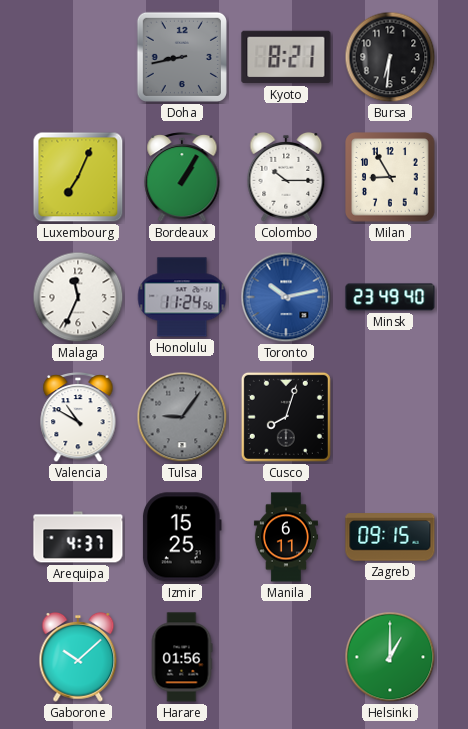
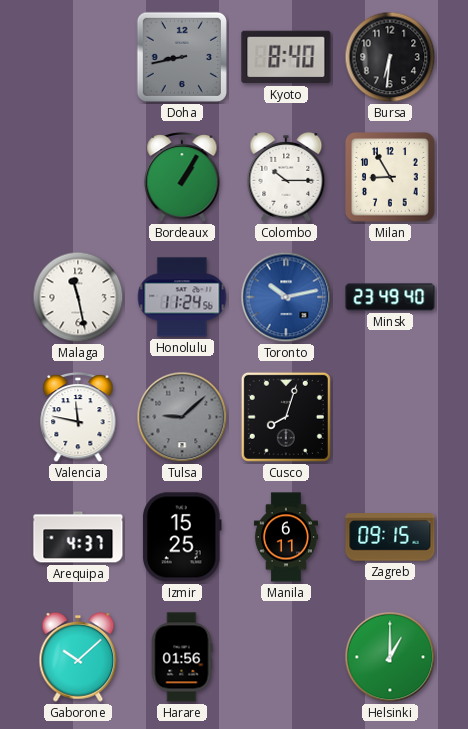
Kyoto: 8:21 -> 8:40
Luxembourg: 7:04 -> none
Malaga: 11:34 -> 11:28
Valencia: 10:50 -> 11:47
Tulsa: 9:06 -> 9:08
